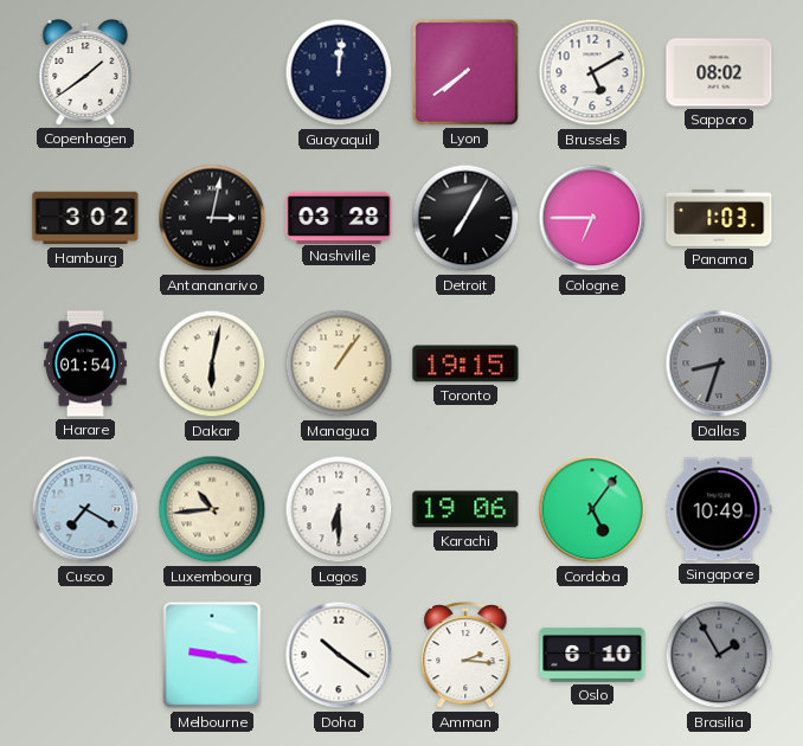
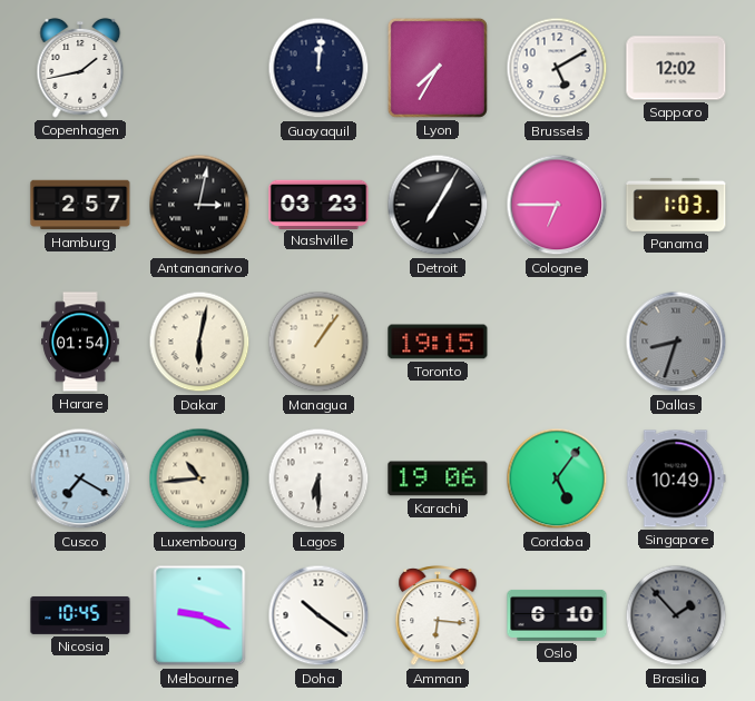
Copenhagen: 1:39 -> 1:43
Lyon: 7:39 -> 7:35
Sapporo: 08:02 -> 12:02
Hamburg: 3:02 -> 2:57
Nashville: 03:28 -> 03:23
Nicosia: none -> 10:45
Melbourne: 9:17 -> 9:19
Amman: 2:16 -> 6:16
Brasilia: 1:55 -> 1:53
